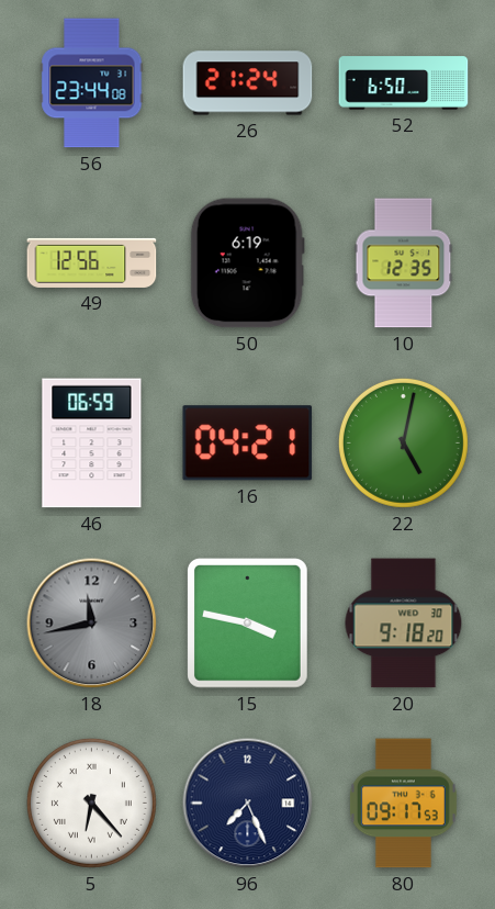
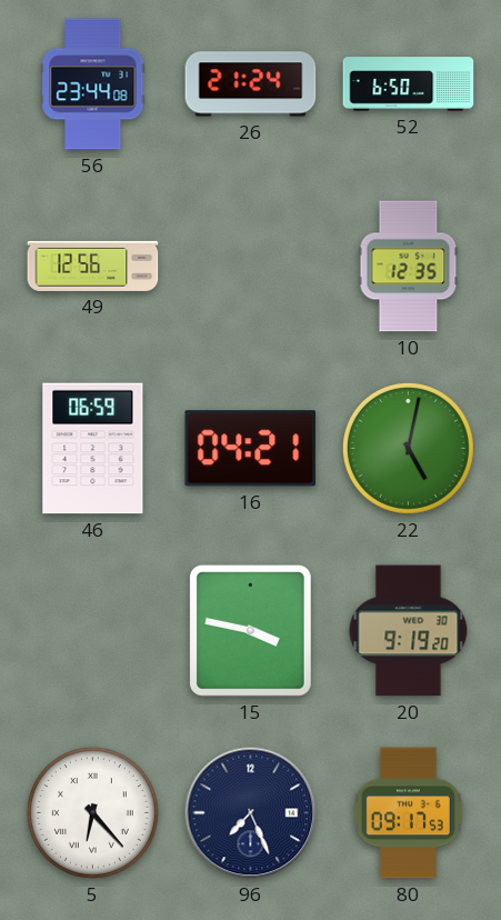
50: 6:19 -> none
18: 11:43 -> none
20: 9:18 -> 9:19
